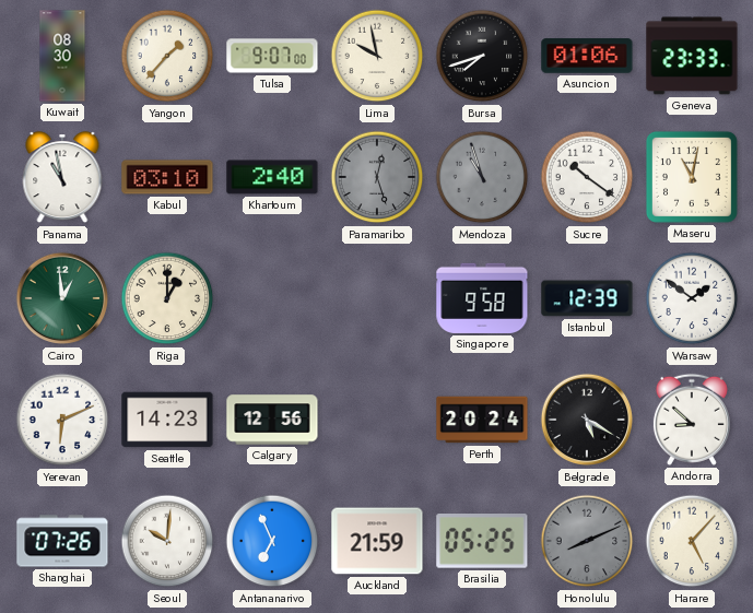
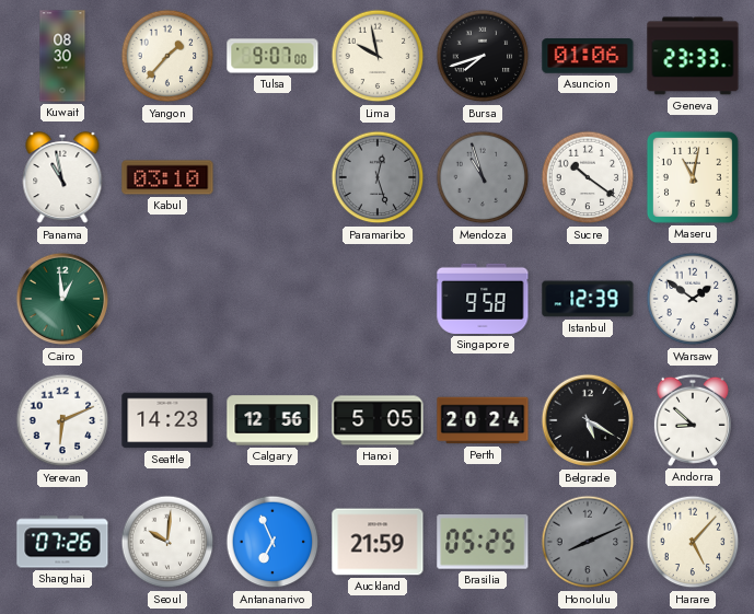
Khartoum: 2:40 -> none
Riga: 1:00 -> none
Hanoi: none -> 5:05
